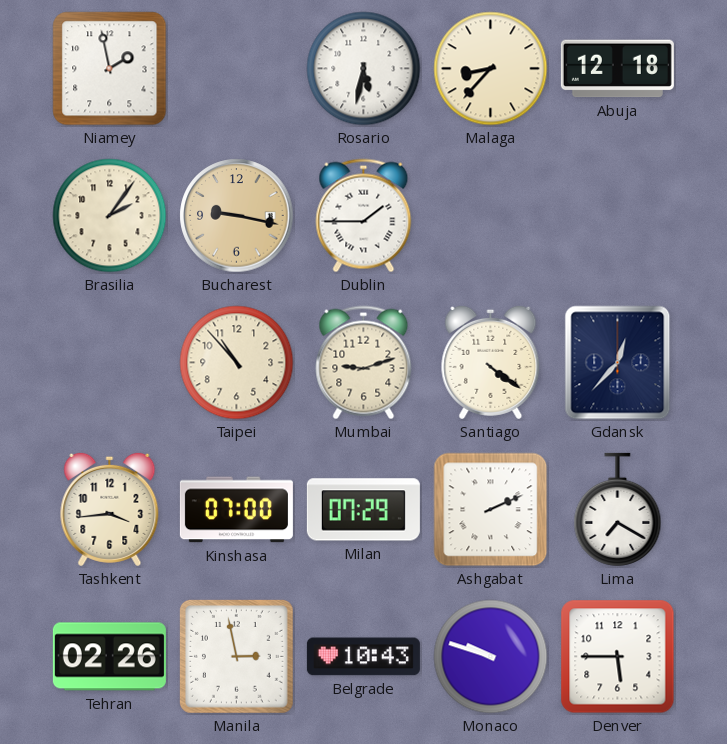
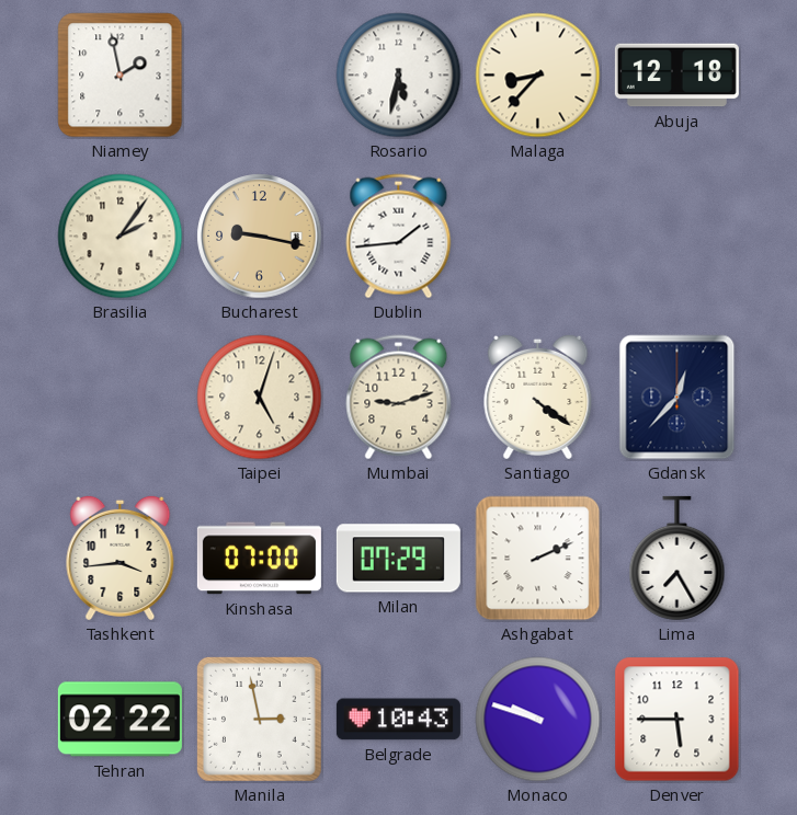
Dublin: 1:45 -> 1:44
Taipei: 10:53 -> 5:03
Lima: 7:20 -> 7:25
Tehran: 02:26 -> 02:22
